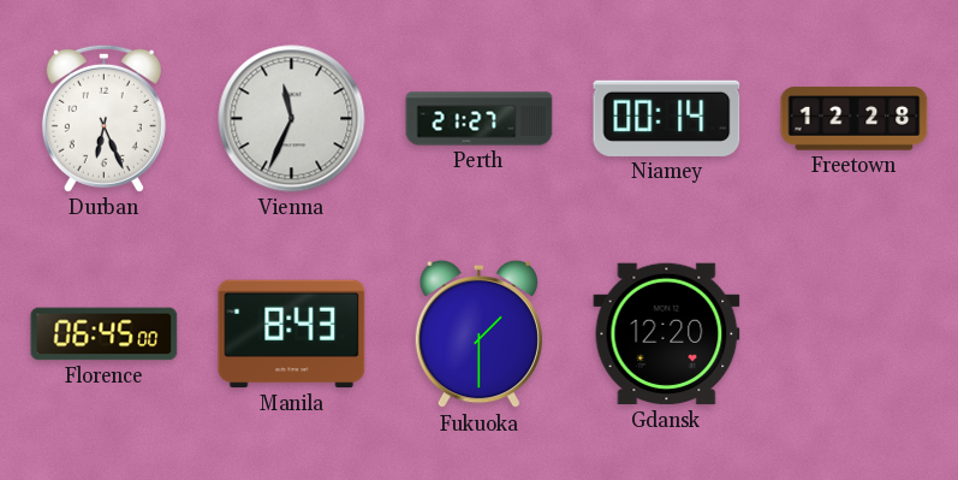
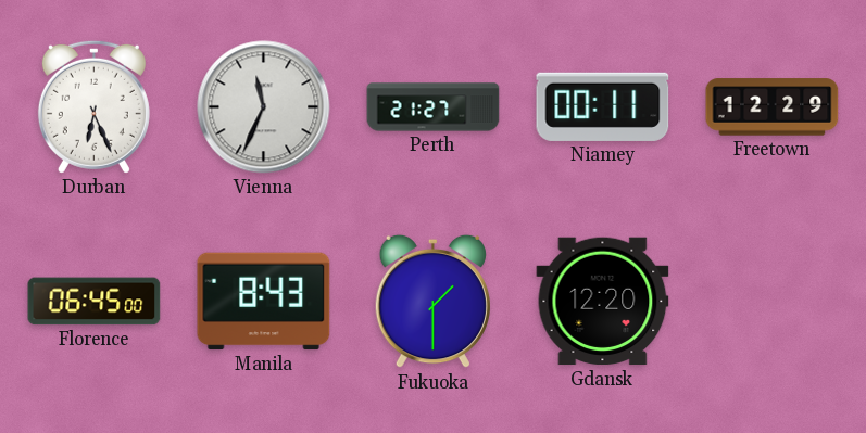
Niamey: 00:14 -> 00:11
Freetown: 12:28 -> 12:29
